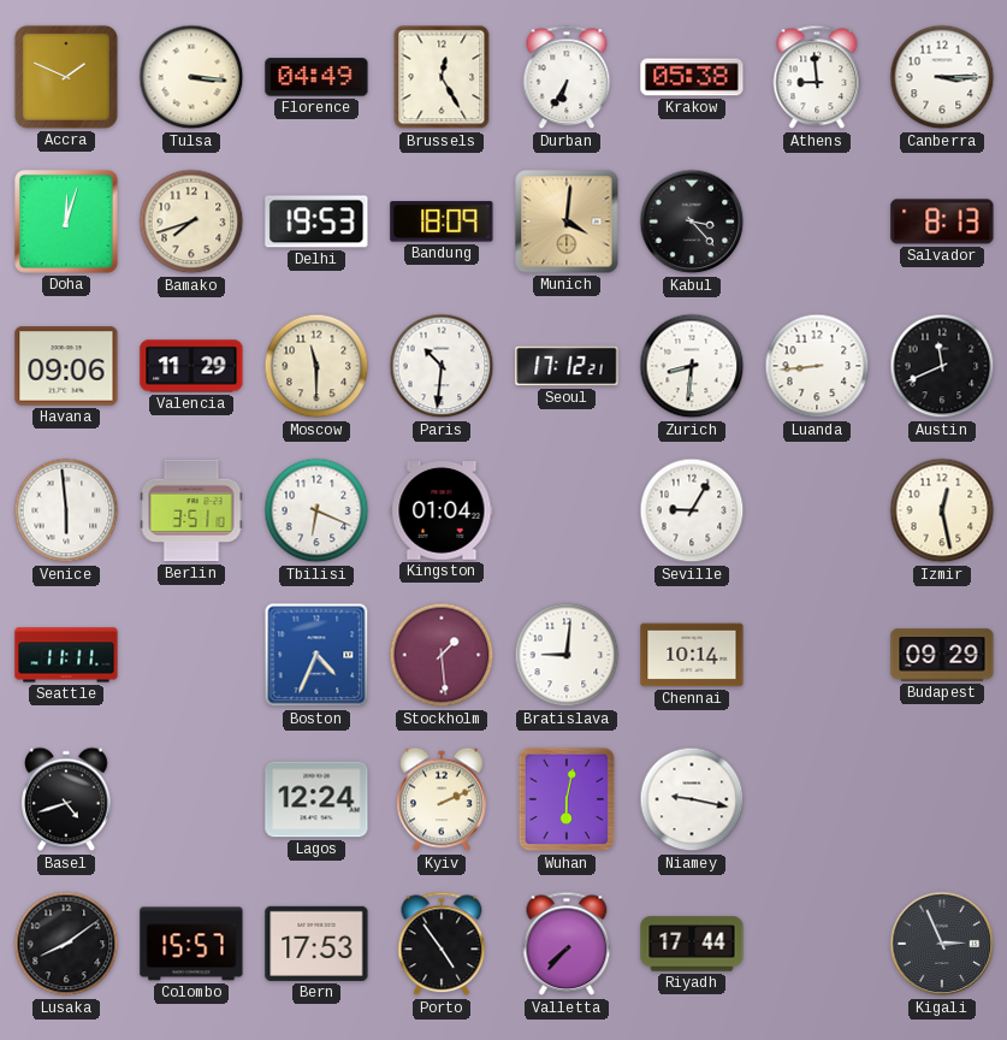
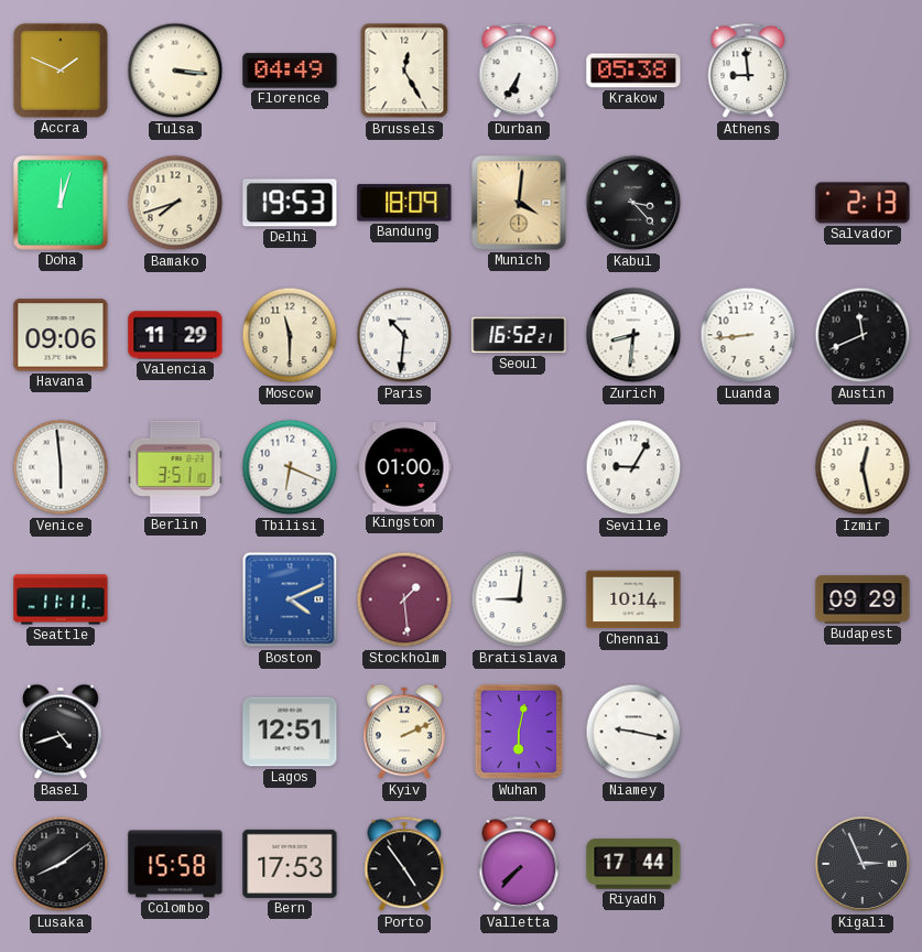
Canberra: 3:15 -> none
Salvador: 8:13 -> 2:13
Seoul: 17:12 -> 16:52
Kingston: 01:04 -> 01:00
Boston: 4:34 -> 4:11
Lagos: 12:24 -> 12:51
Colombo: 15:57 -> 15:58
